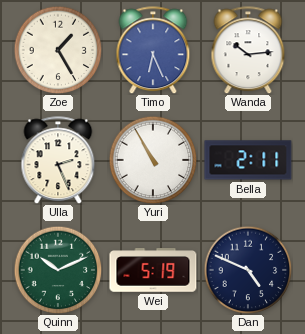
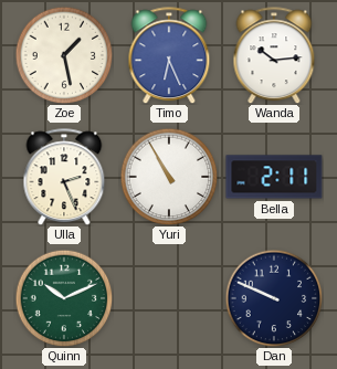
Zoe: 1:25 -> 1:28
Wei: 5:19 -> none
Dan: 4:49 -> 9:49
